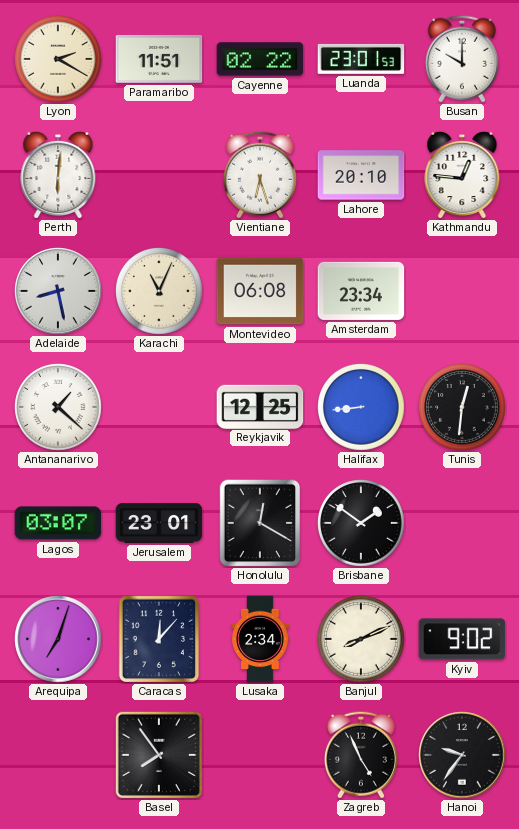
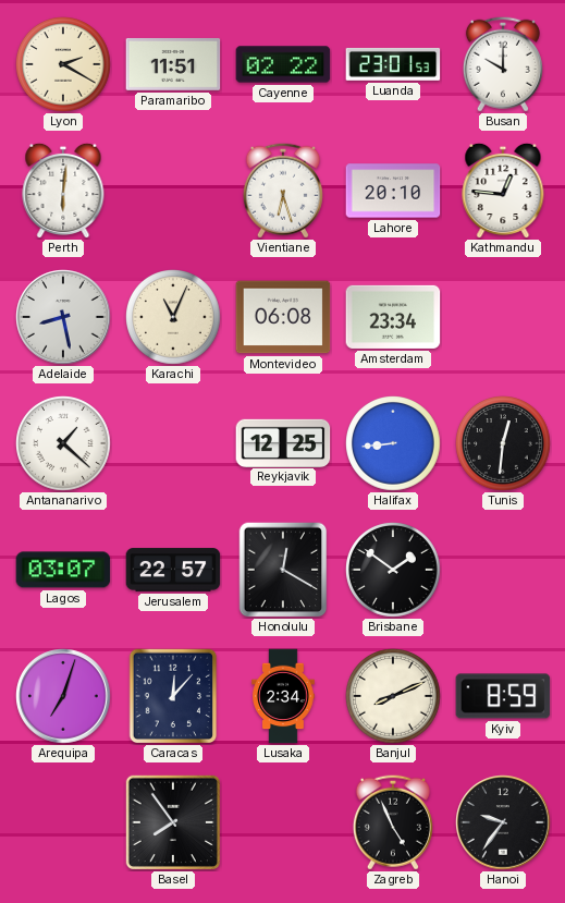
Jerusalem: 23:01 -> 22:57
Kyiv: 9:02 -> 8:59
